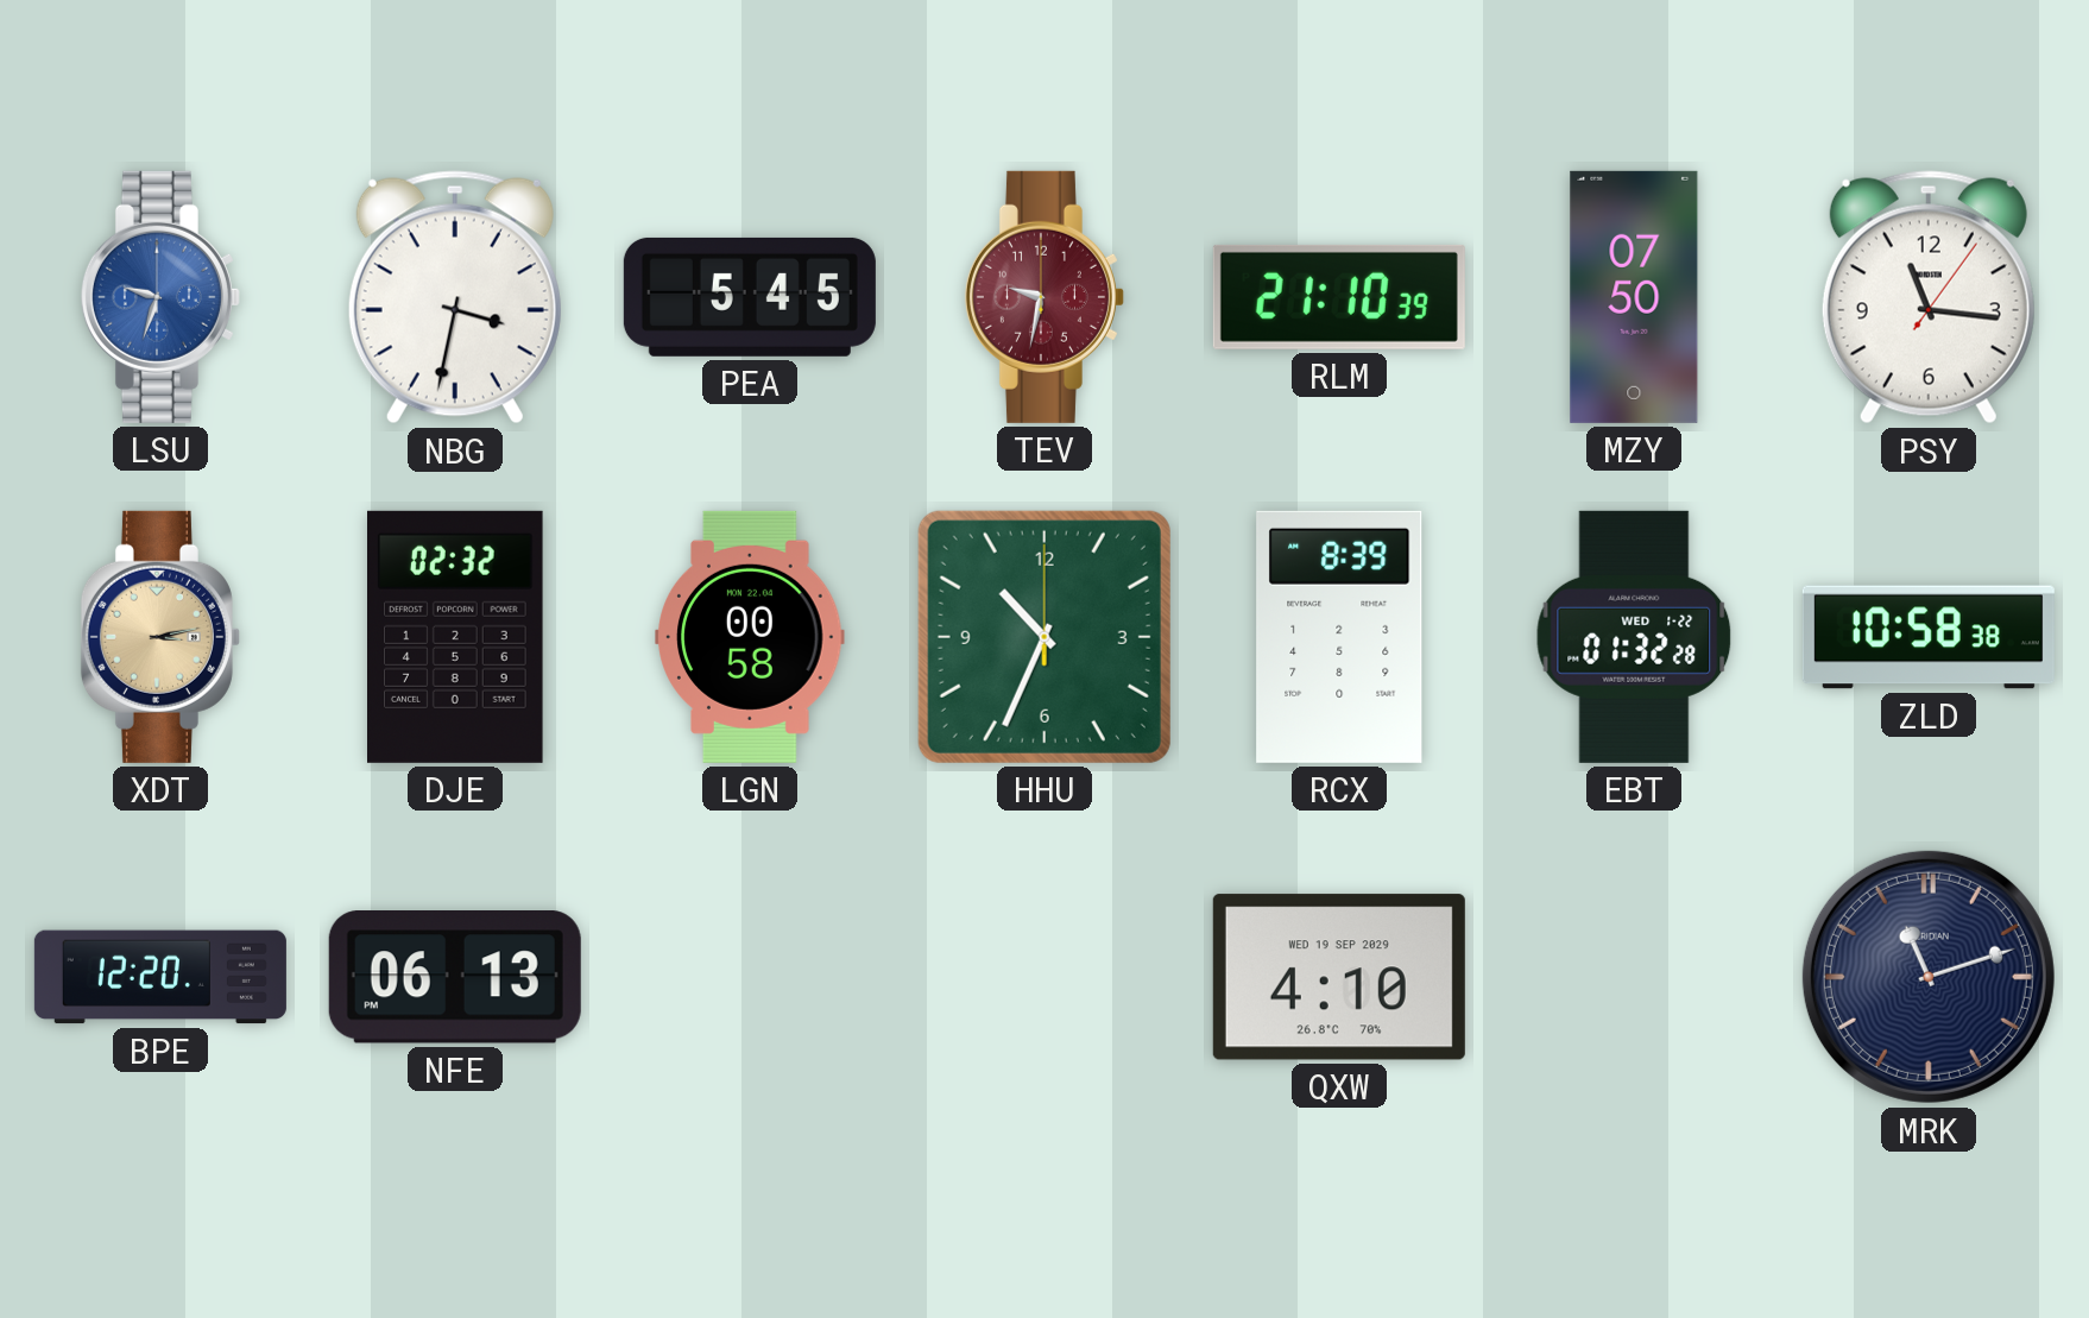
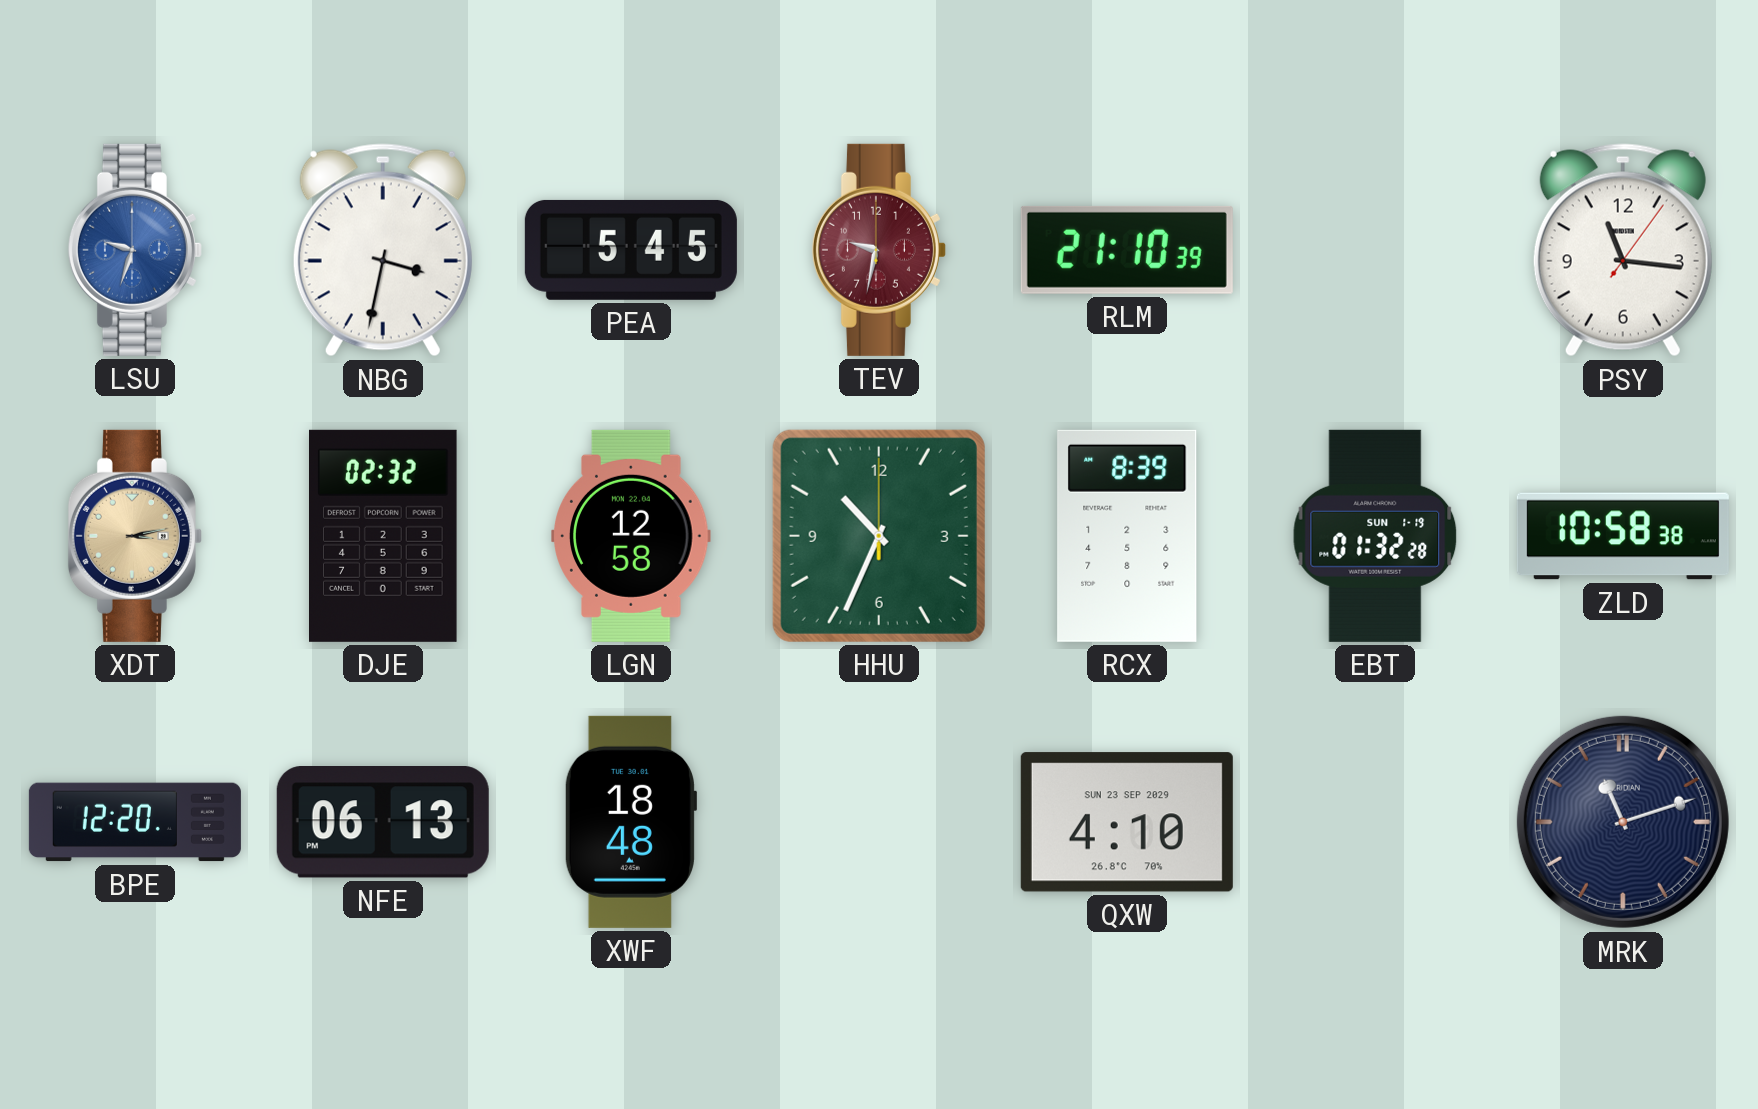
MZY: 07:50 -> none
LGN: 00:58 -> 12:58
EBT date: WED 1-22 -> SUN 1-19
XWF: none -> 18:48
QXW date: WED 19 SEP 2029 -> SUN 23 SEP 2029
